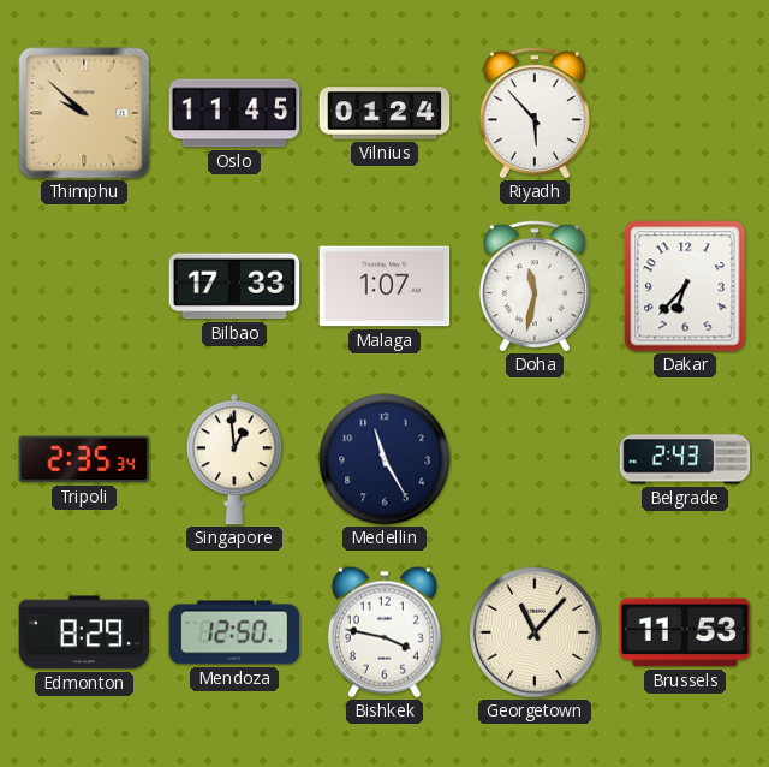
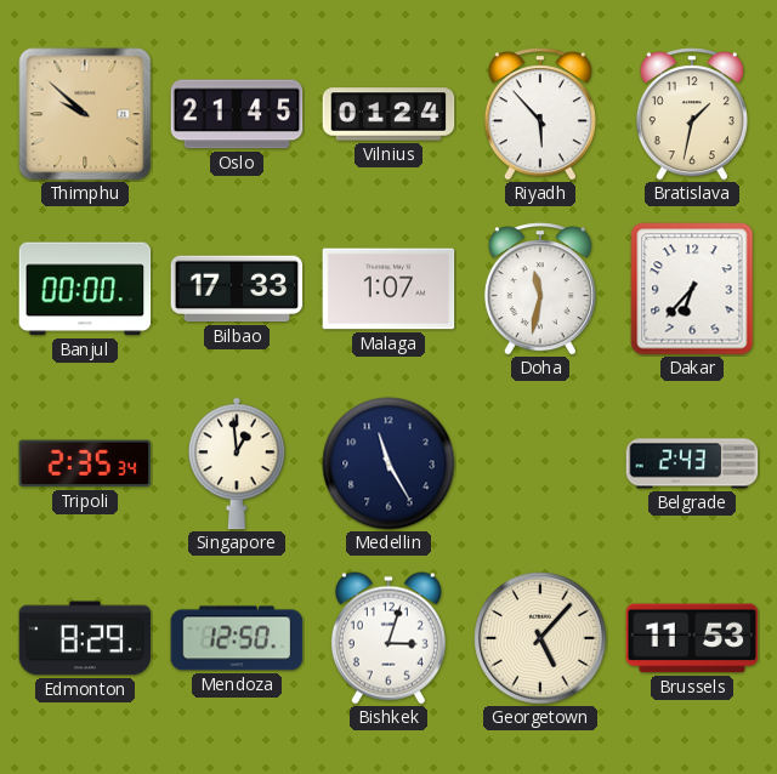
Oslo: 11:45 -> 21:45
Bratislava: none -> 1:32
Banjul: none -> 00:00
Bishkek: 3:47 -> 3:03
Georgetown: 11:07 -> 5:07
